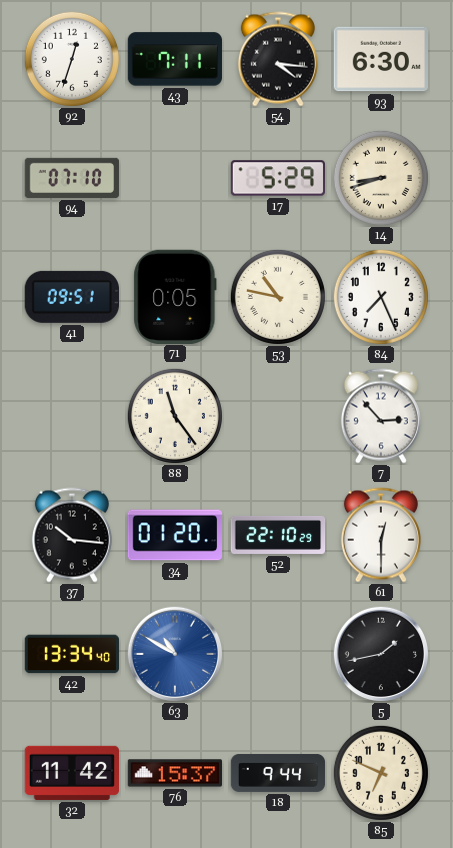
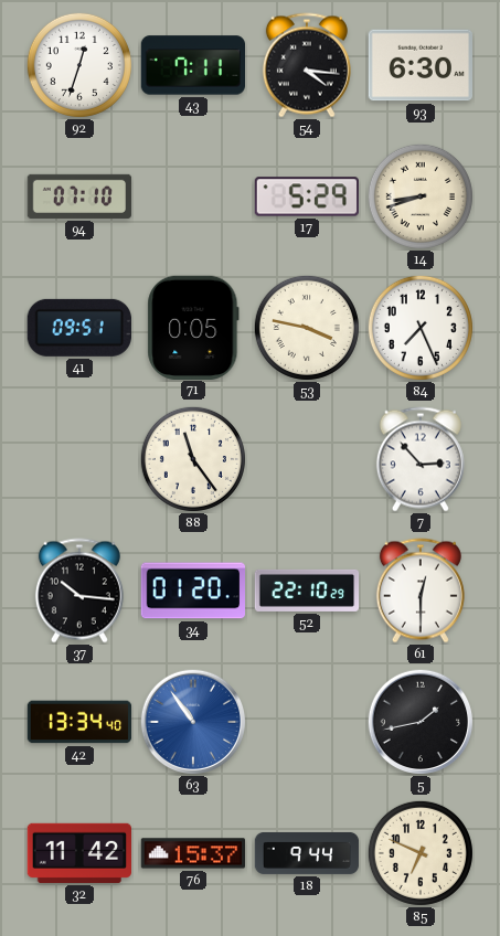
53: 10:47 -> 3:47
63: 10:50 -> 10:54
